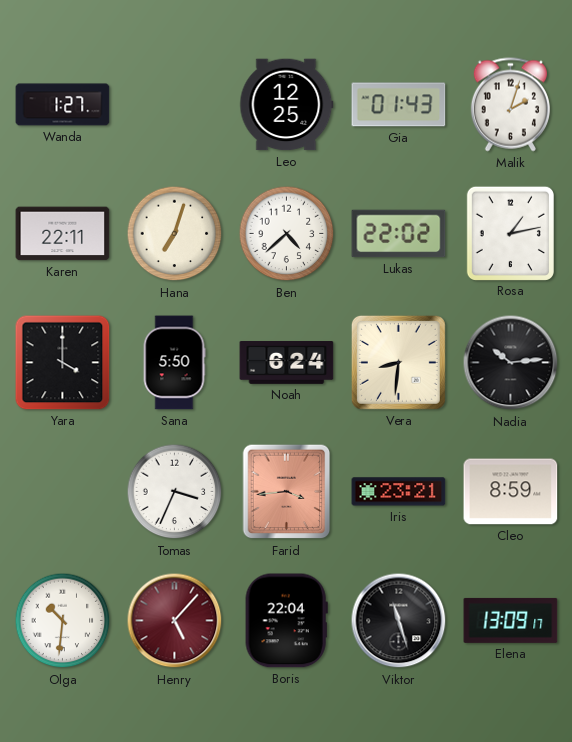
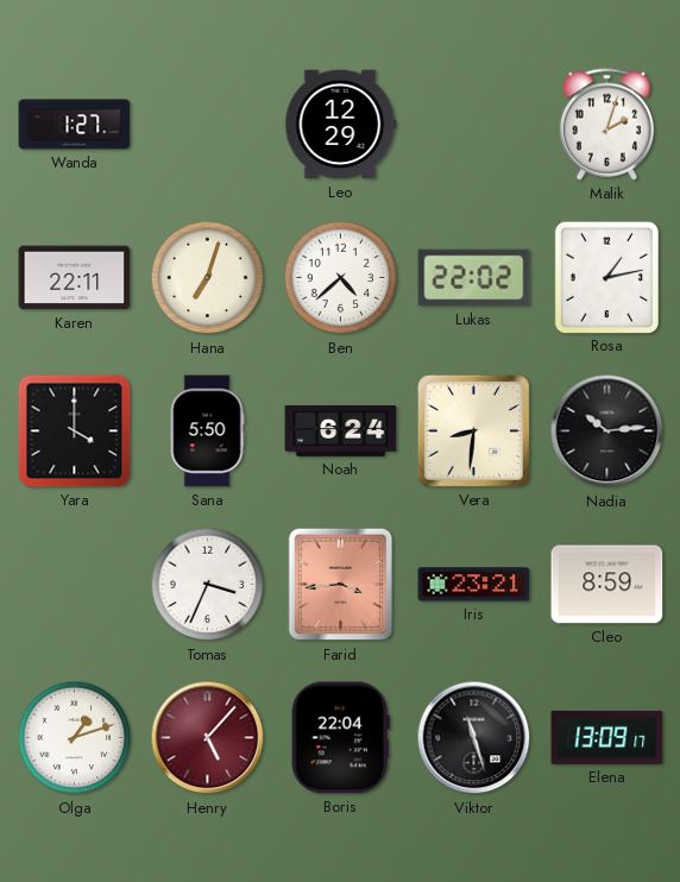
Leo: 12:25 -> 12:29
Gia: 01:43 -> none
Olga: 10:31 -> 1:12
